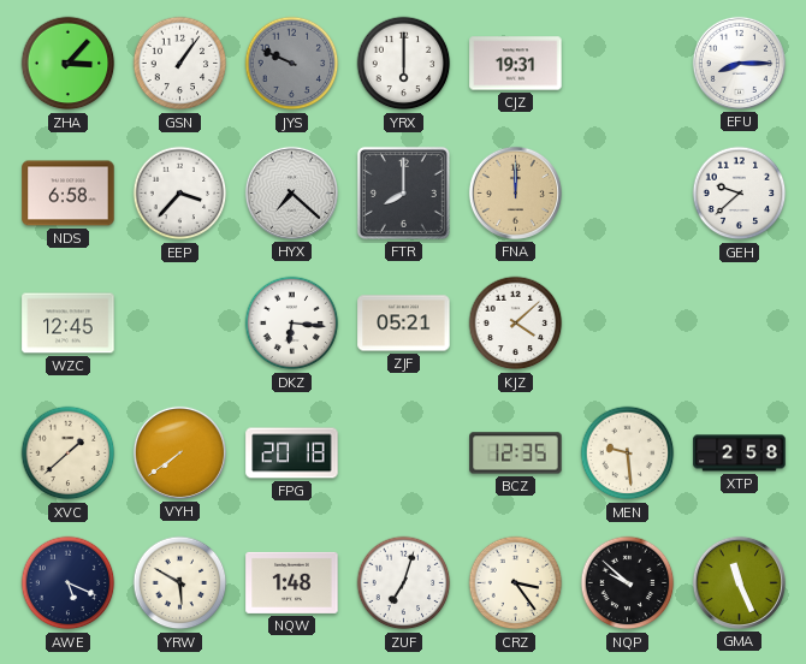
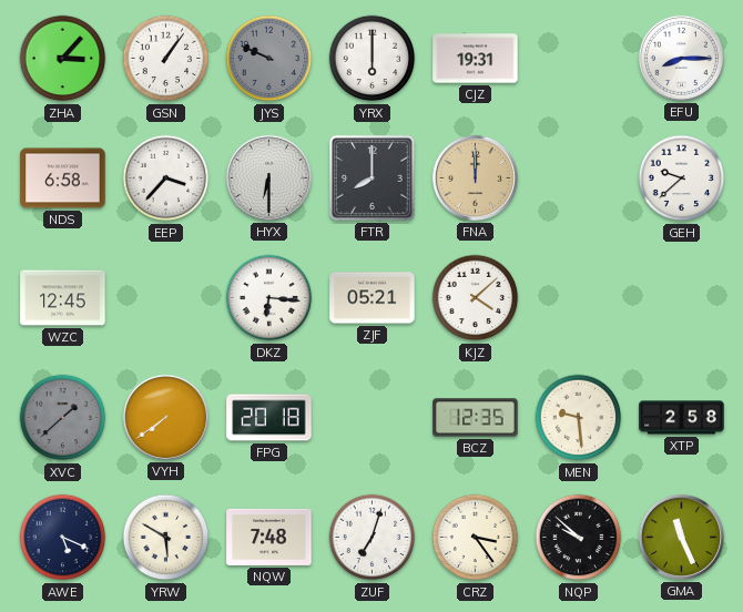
HYX: 7:22 -> 6:30
XVC dial: cream -> grey
NQW: 1:48 -> 7:48
